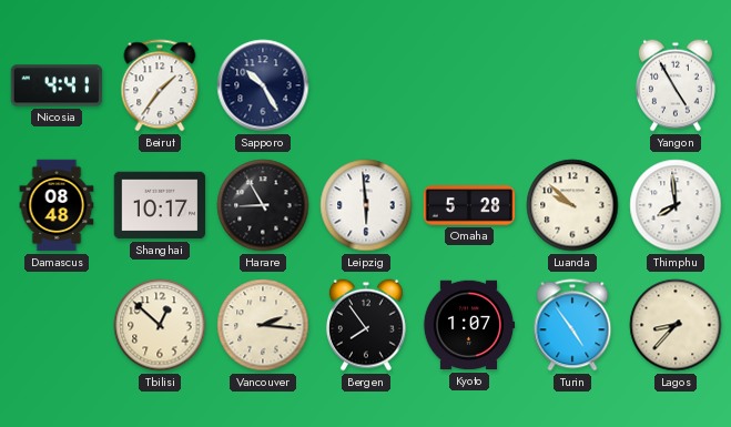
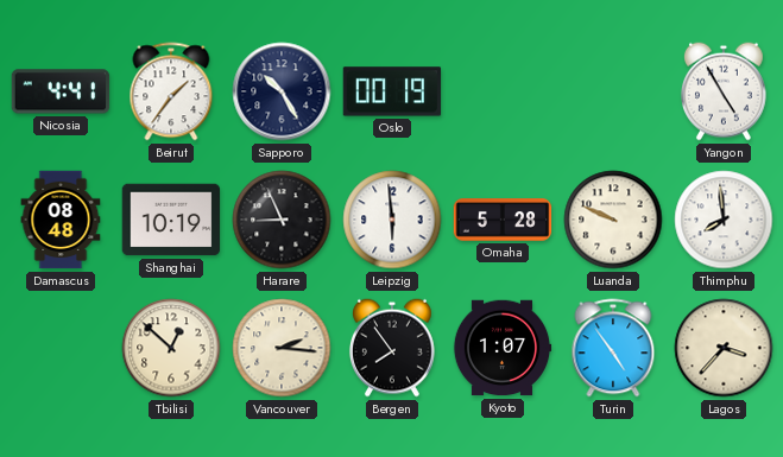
Oslo: none -> 00:19
Shanghai: 10:17 -> 10:19
Harare: 8:55 -> 8:56
Luanda: 9:52 -> 9:49
Lagos: 8:37 -> 3:37
